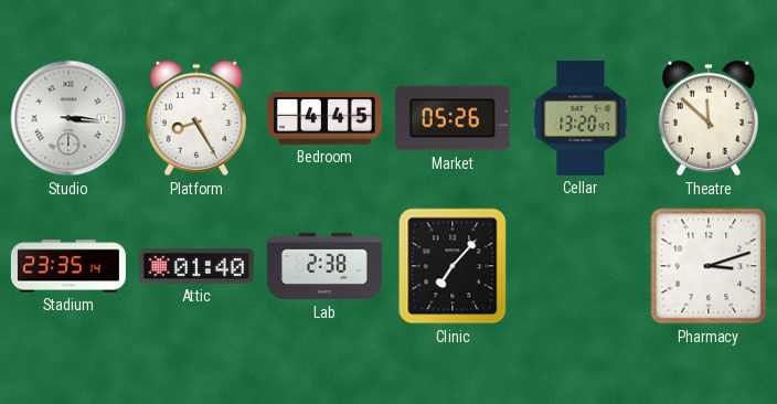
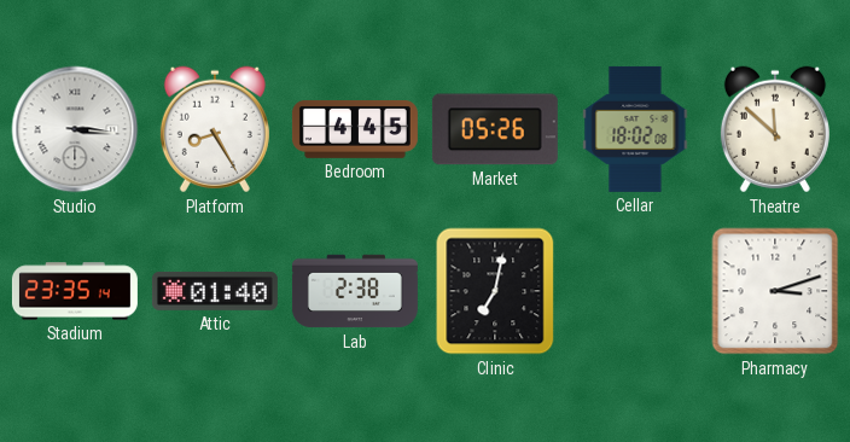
Cellar: 13:20 -> 18:02
Clinic: 7:07 -> 7:02
